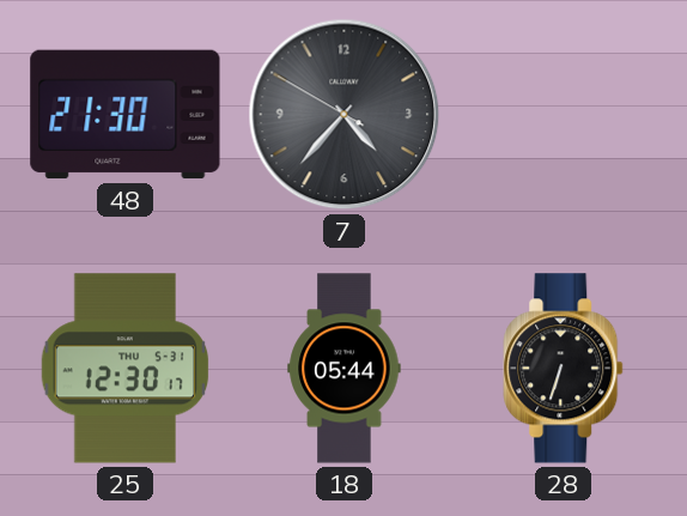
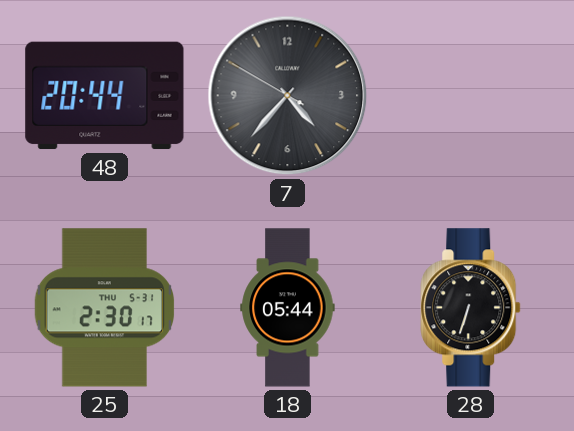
48: 21:30 -> 20:44
25: 12:30 -> 2:30
